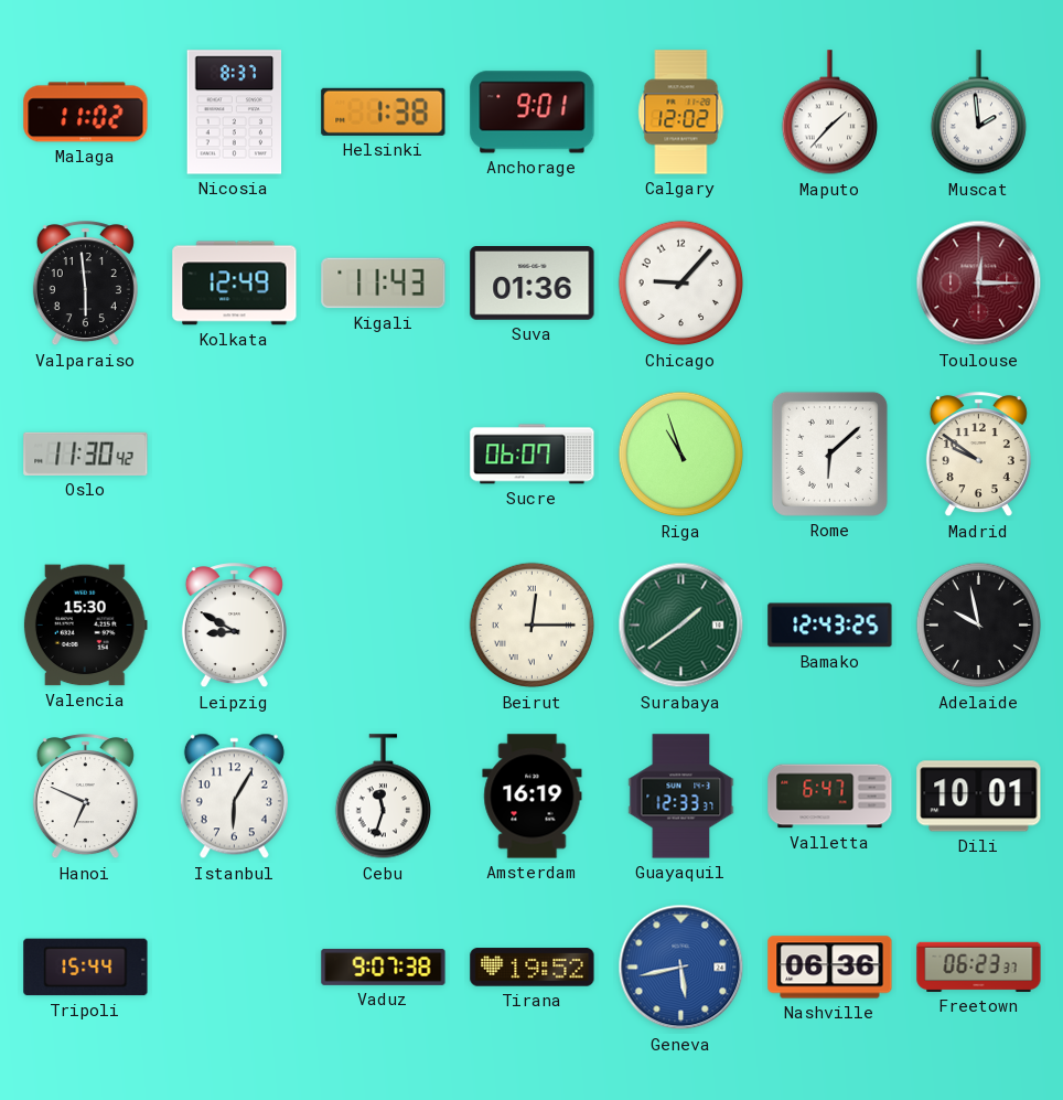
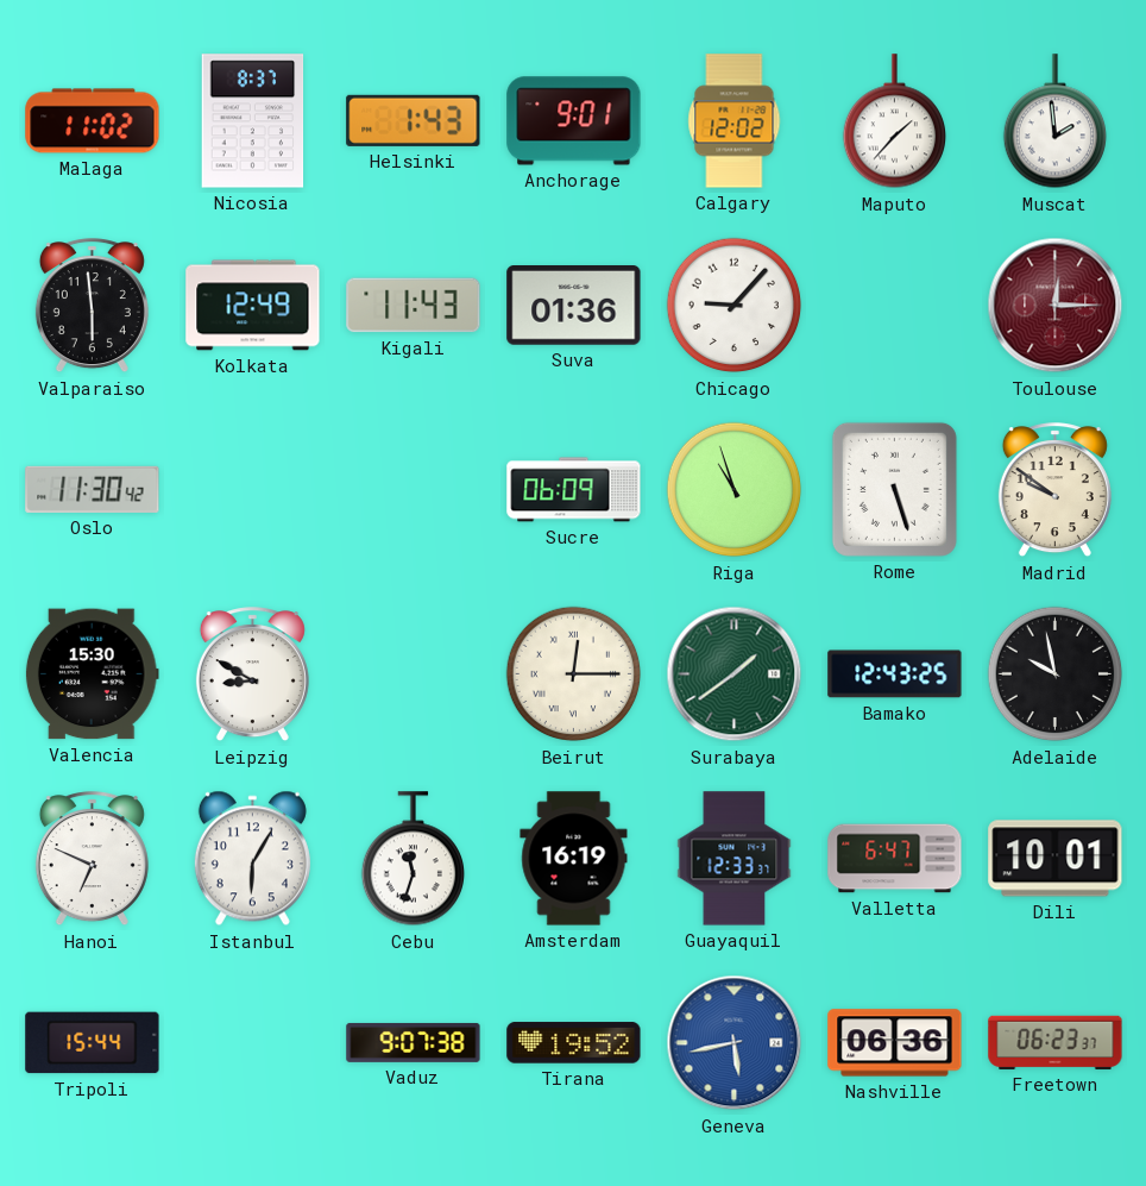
Helsinki: 1:38 -> 1:43
Sucre: 06:07 -> 06:09
Rome: 6:08 -> 5:27
